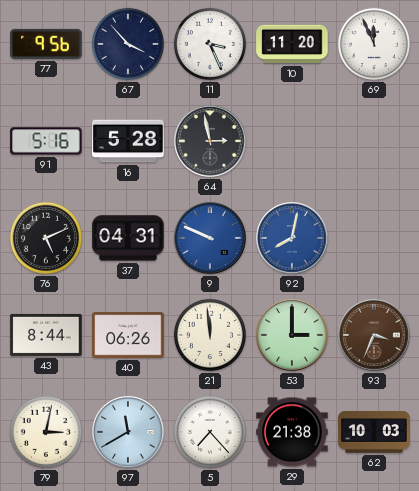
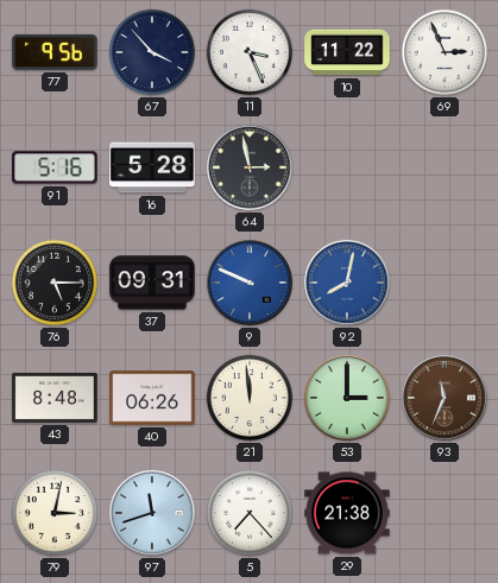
10: 11:20 -> 11:22
69: 11:56 -> 2:56
76: 5:11 -> 5:15
37: 04:31 -> 09:31
43: 8:44 -> 8:48
93: 3:34 -> 11:34
97: 11:40 -> 11:42
62: 10:03 -> none
